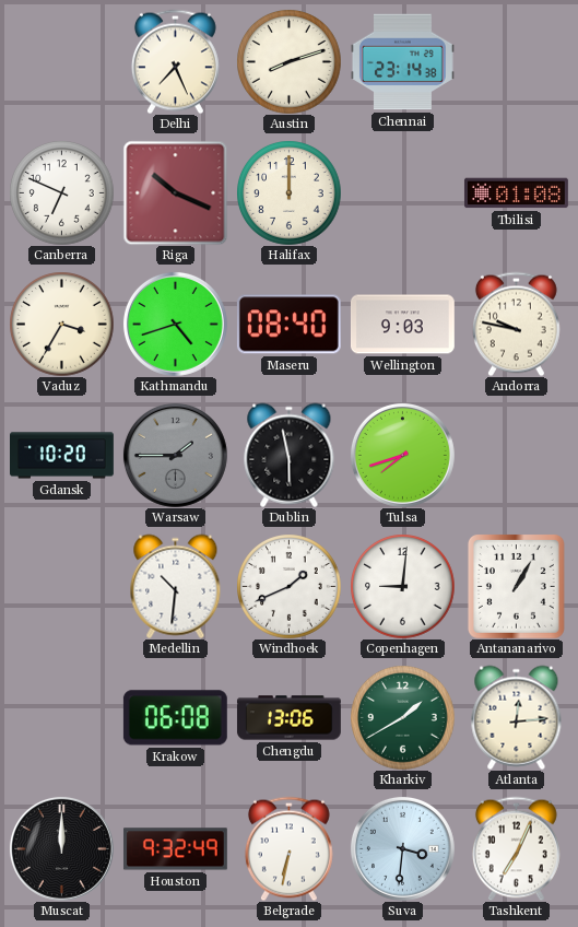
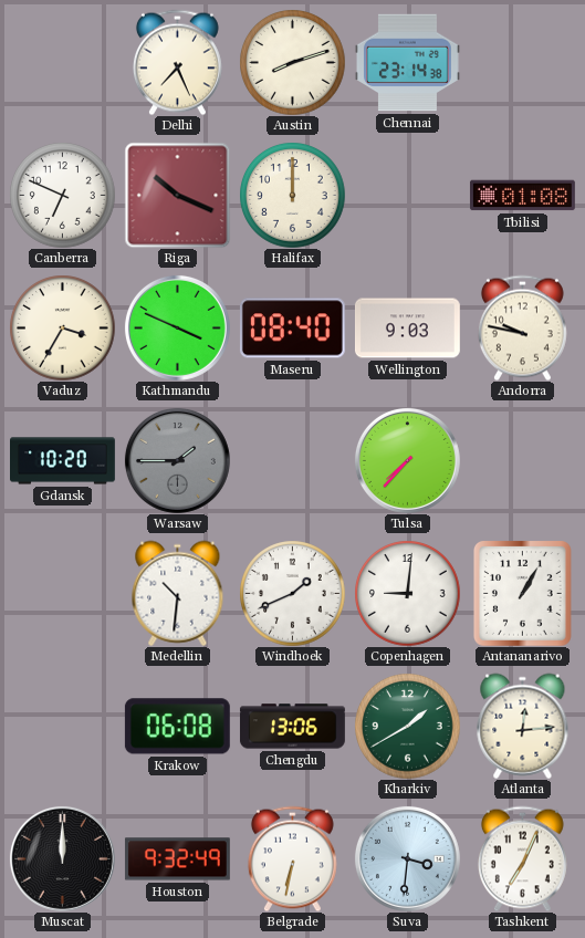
Kathmandu: 4:42 -> 3:49
Dublin: 5:58 -> none
Tulsa: 7:42 -> 7:37
